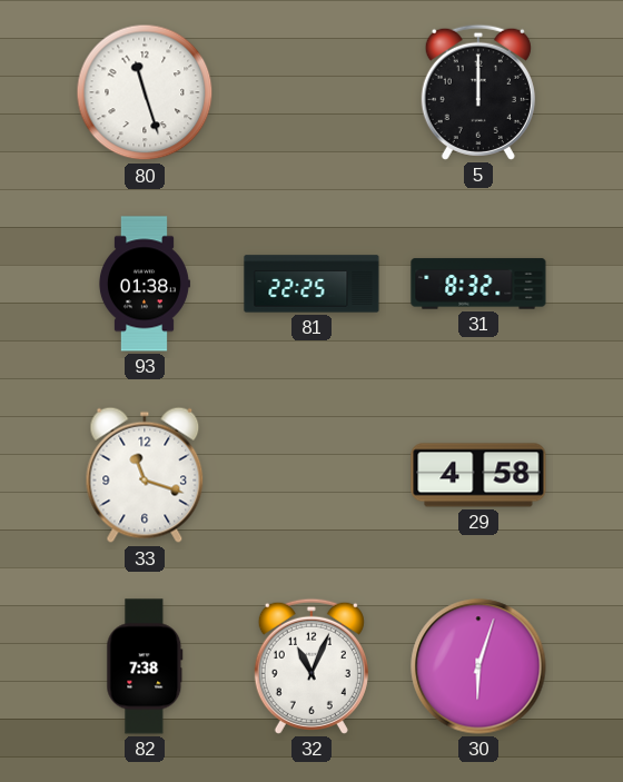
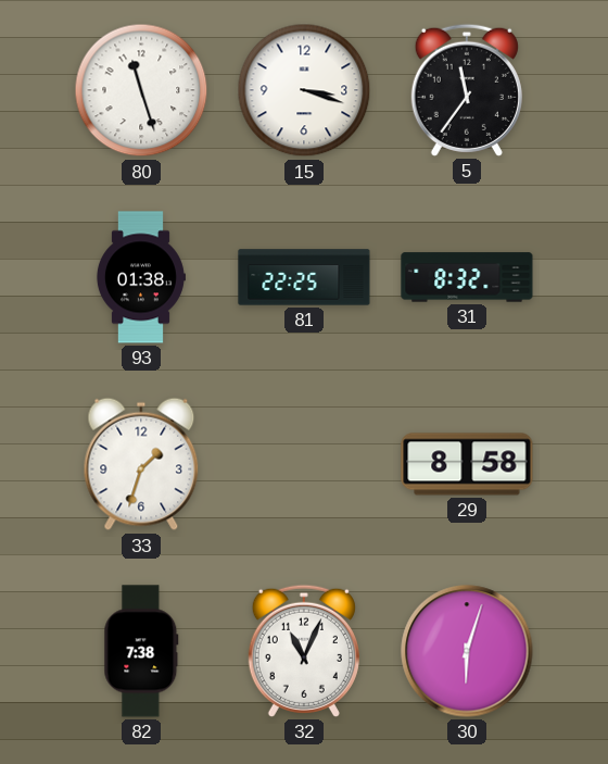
15: none -> 3:18
5: 12:00 -> 11:36
33: 11:18 -> 1:33
29: 4:58 -> 8:58
